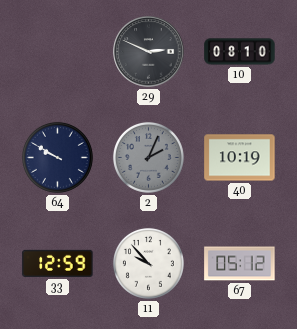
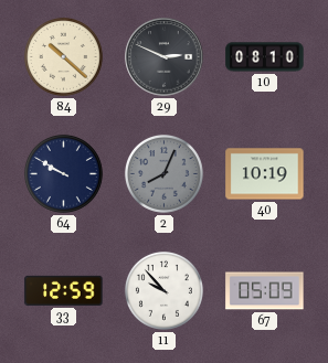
84: none -> 10:22
2: 2:04 -> 8:04
67: 05:12 -> 05:09
